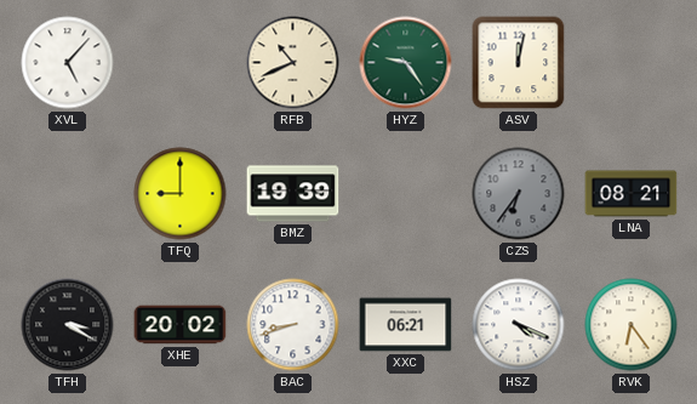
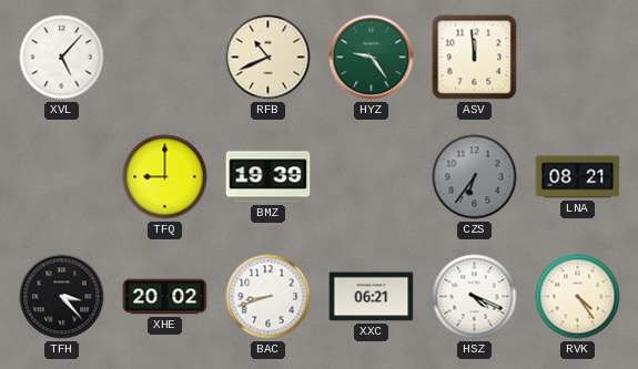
ASV: 12:02 -> 11:59
TFH: 3:20 -> 3:23
RVK: 6:24 -> 4:24
